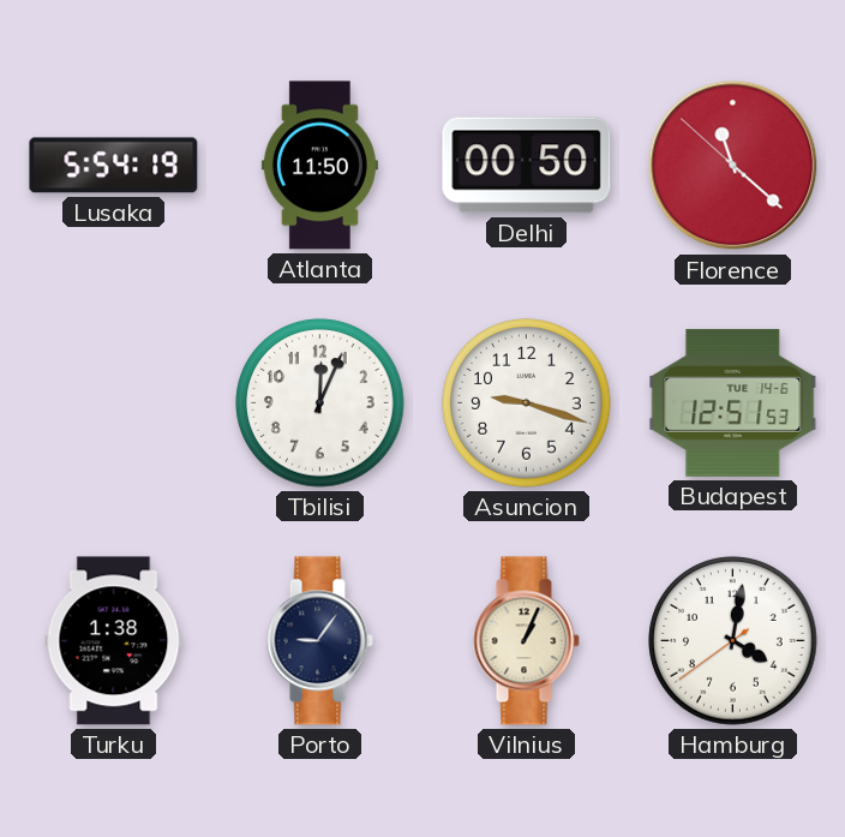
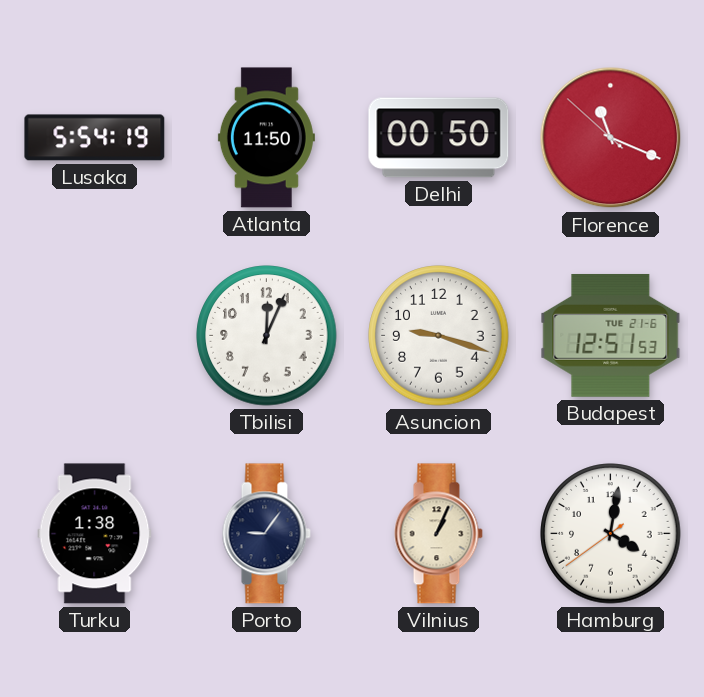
Florence: 11:21 -> 11:18
Budapest date: TUE 14-6 -> TUE 21-6
